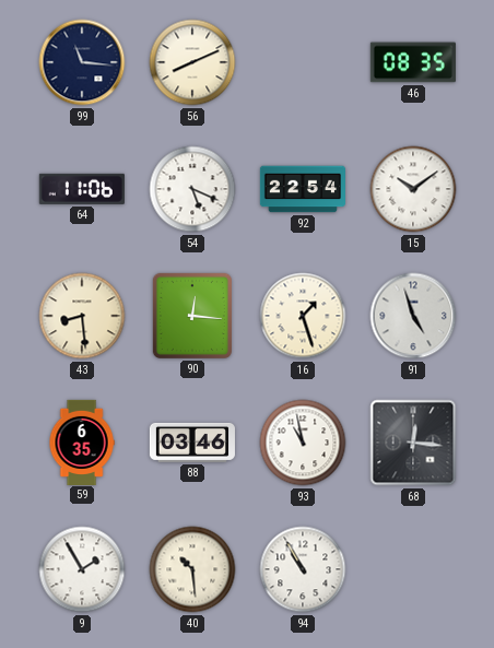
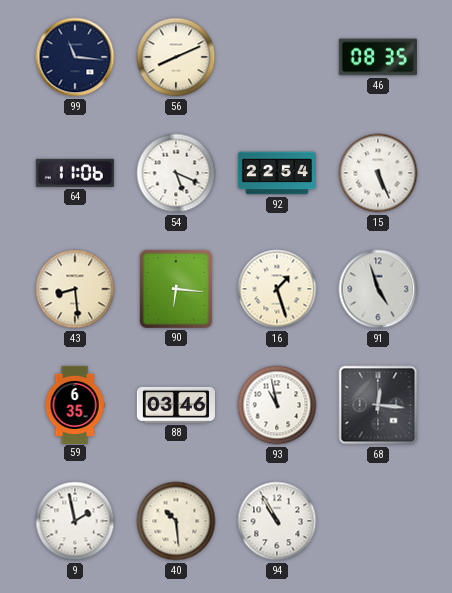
15: 10:09 -> 5:26
90: 12:16 -> 6:16
9: 1:55 -> 1:58
